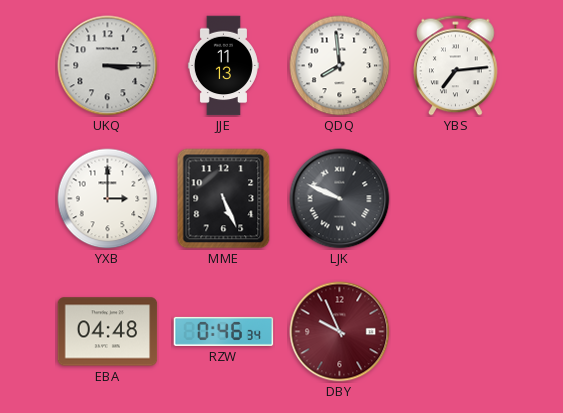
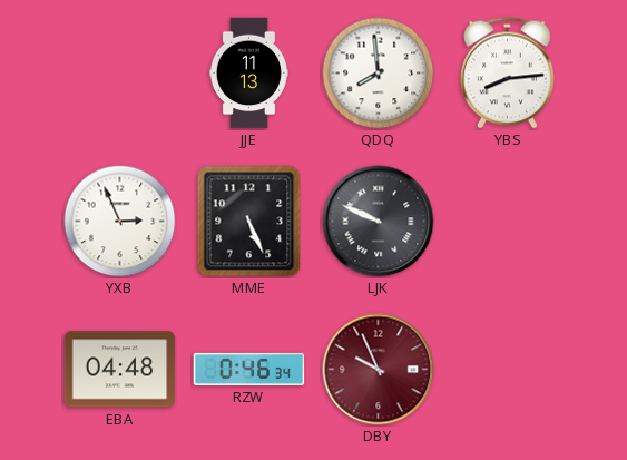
UKQ: 3:15 -> none
YBS: 7:14 -> 8:14
YXB: 3:00 -> 2:56
